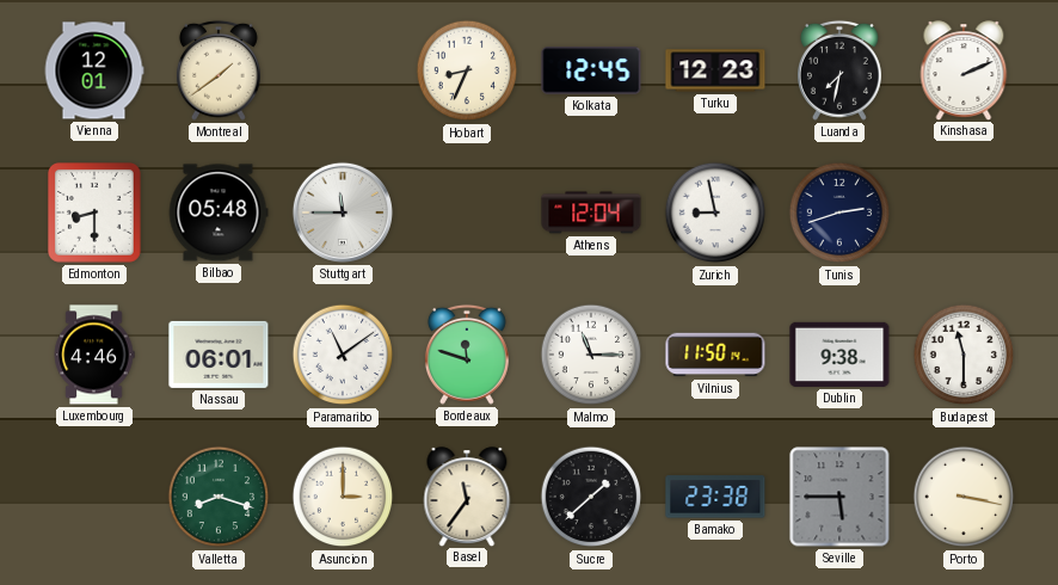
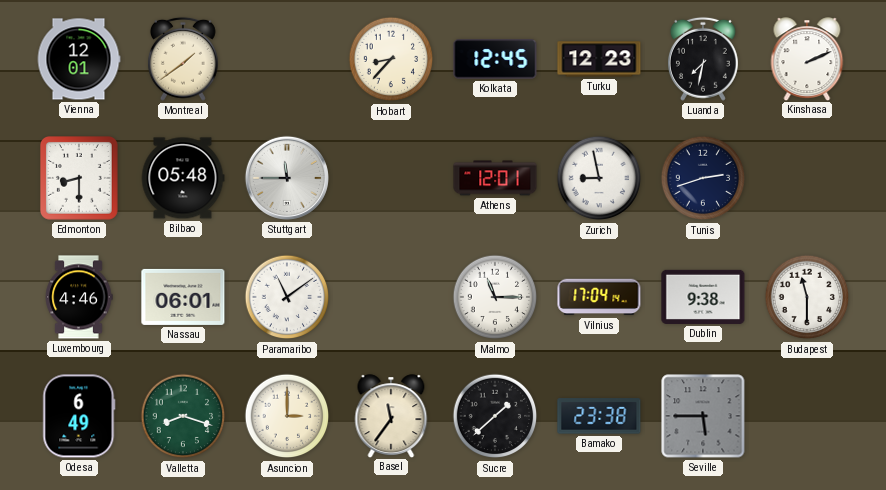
Hobart: 8:34 -> 8:37
Athens: 12:04 -> 12:01
Bordeaux: 11:48 -> none
Vilnius: 11:50 -> 17:04
Odesa: none -> 6:49
Porto: 3:17 -> none
